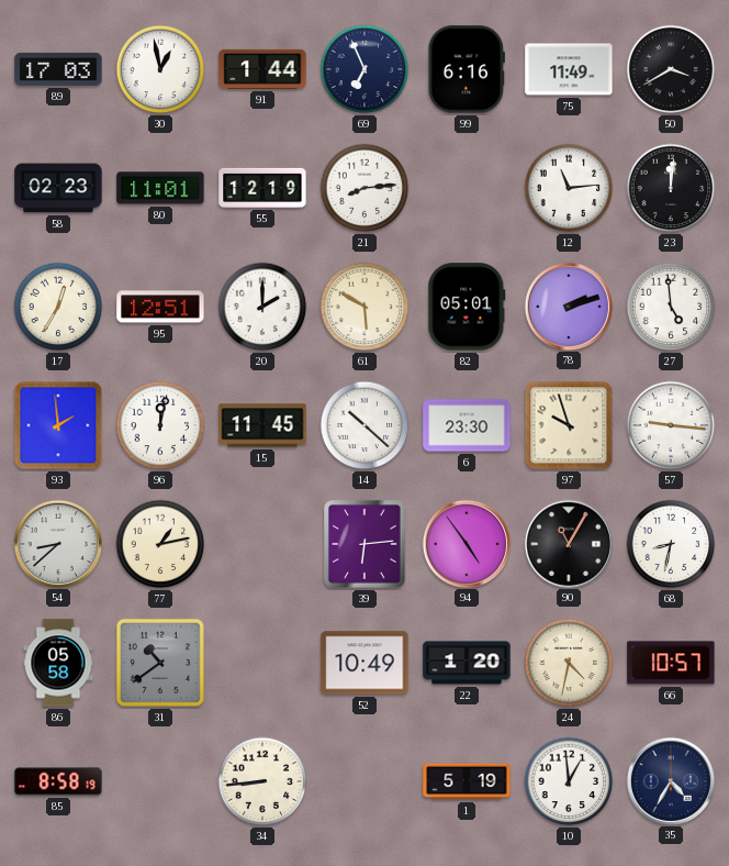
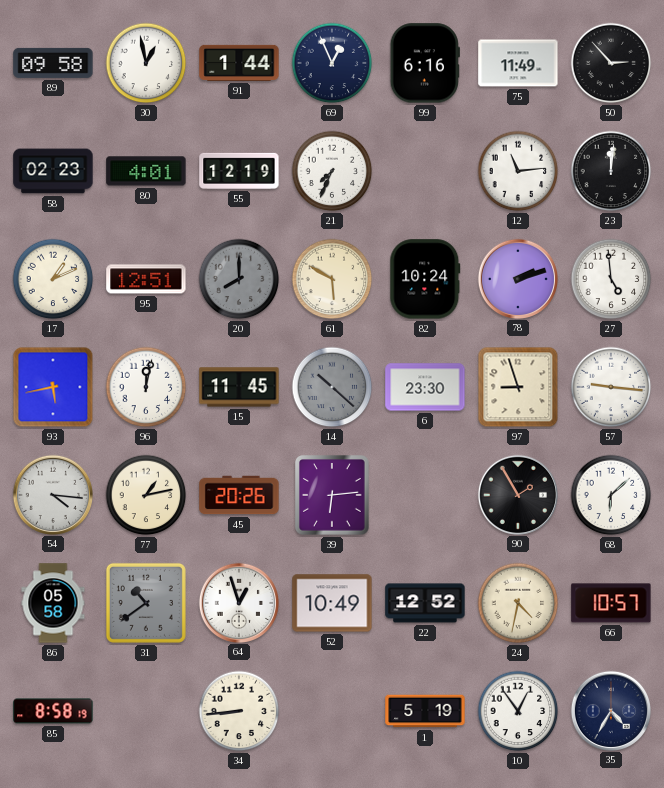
89: 17:03 -> 09:58
69: 6:56 -> 12:56
50: 3:40 -> 2:53
80: 11:01 -> 4:01
21: 8:14 -> 7:34
17: 12:35 -> 1:11
20: 2:00 -> 8:00
20 dial: white -> grey
82: 05:01 -> 10:24
93: 1:59 -> 5:43
14 dial: white -> grey
97: 9:57 -> 8:57
54: 8:38 -> 4:16
45: none -> 20:26
94: 4:54 -> none
90: 11:05 -> 1:55
68: 8:32 -> 6:08
64: none -> 12:57
22: 1:20 -> 12:52
10: 12:59 -> 12:54
